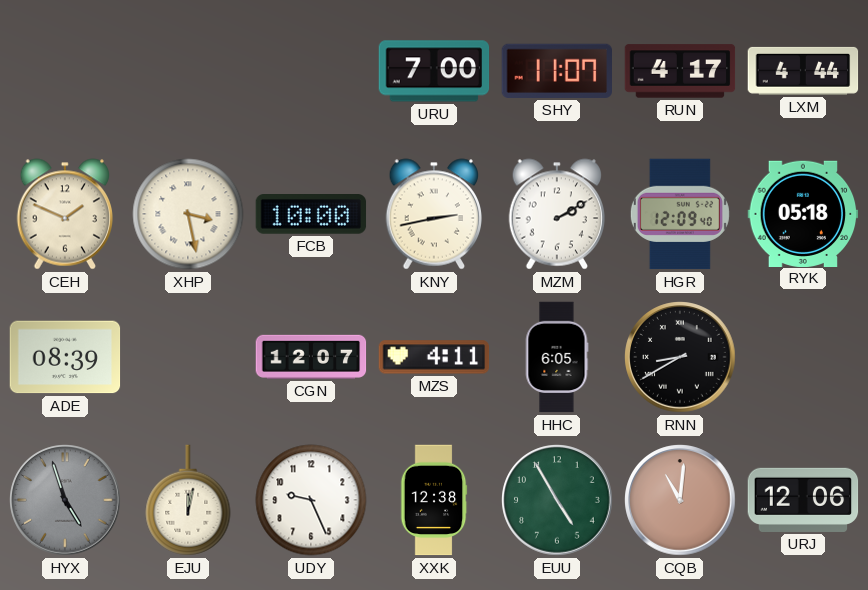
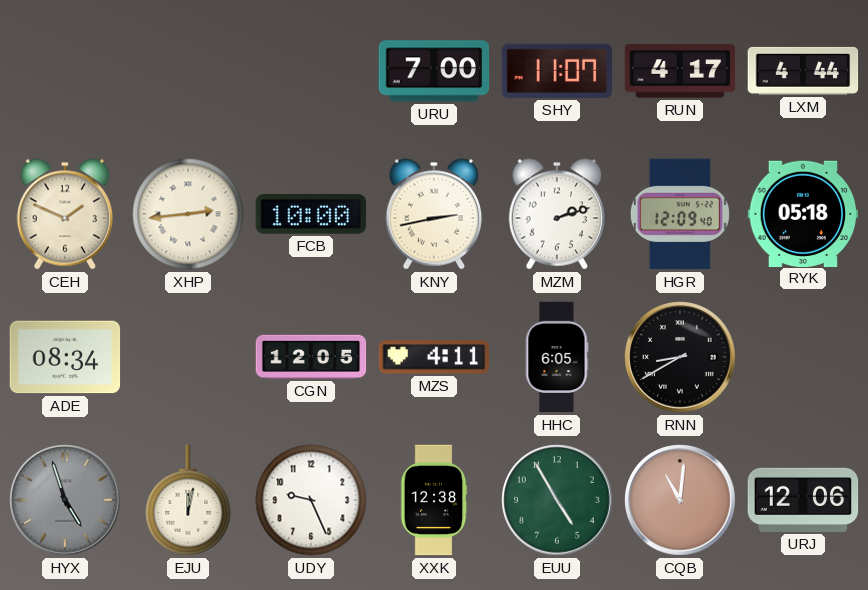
XHP: 3:28 -> 2:44
MZM: 2:10 -> 2:12
ADE: 08:39 -> 08:34
CGN: 12:07 -> 12:05
